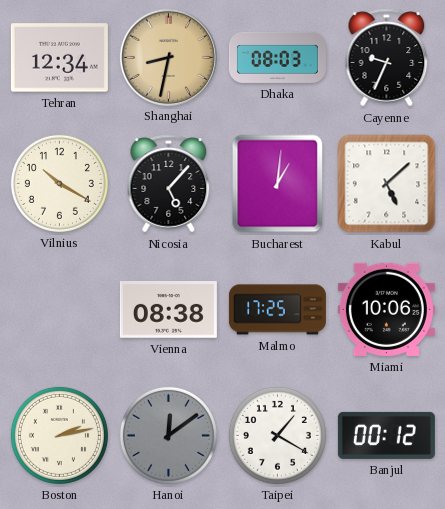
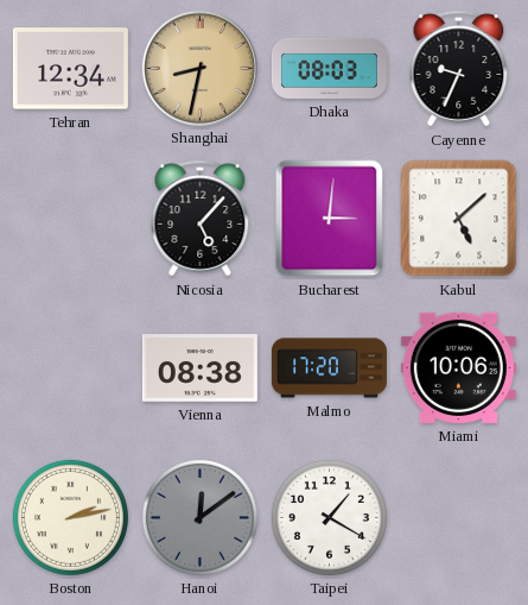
Vilnius: 10:20 -> none
Bucharest: 1:01 -> 3:01
Malmo: 17:25 -> 17:20
Banjul: 00:12 -> none
